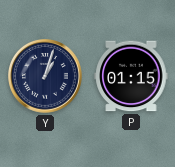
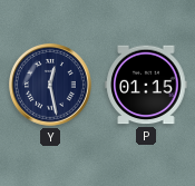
Y: 1:03 -> 12:28
